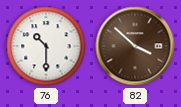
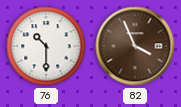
82: 3:52 -> 3:56
